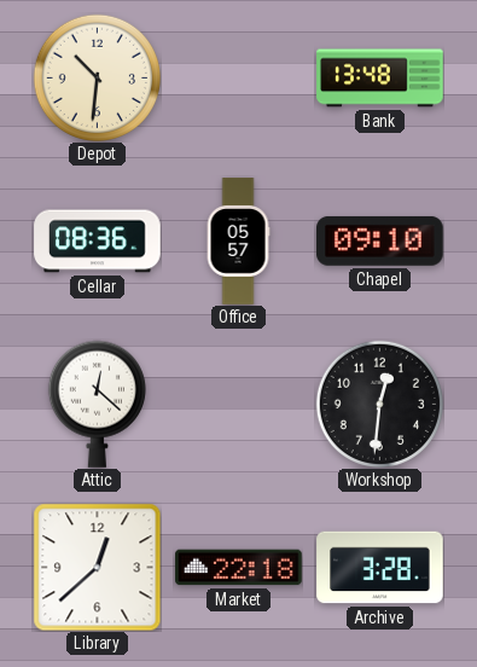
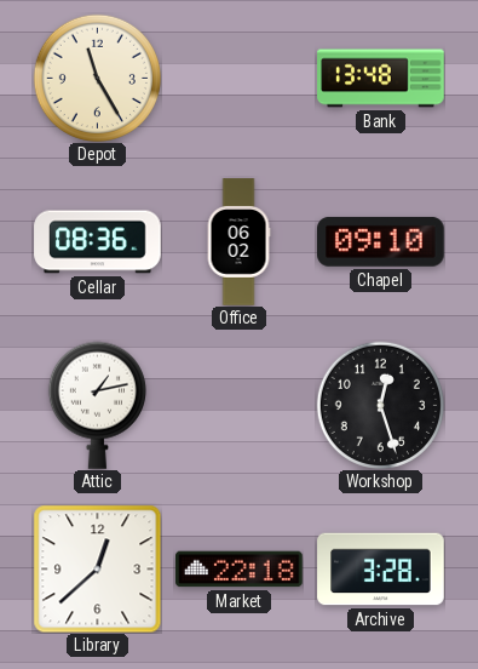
Depot: 10:31 -> 11:25
Office: 05:57 -> 06:02
Attic: 12:22 -> 1:13
Workshop: 12:31 -> 12:27
